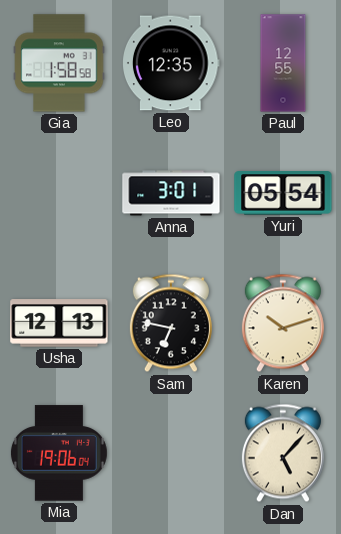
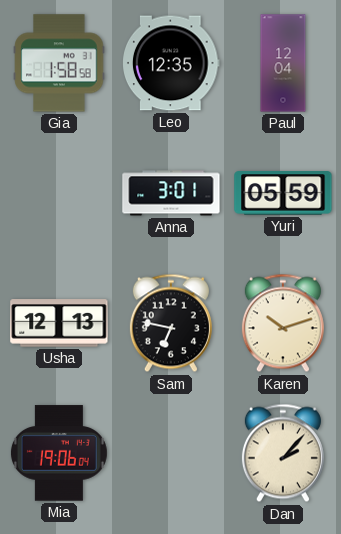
Paul: 12:55 -> 12:04
Yuri: 05:54 -> 05:59
Dan: 5:07 -> 2:07
